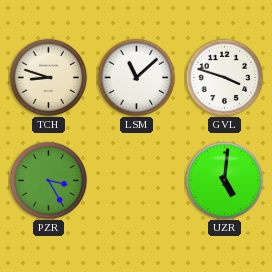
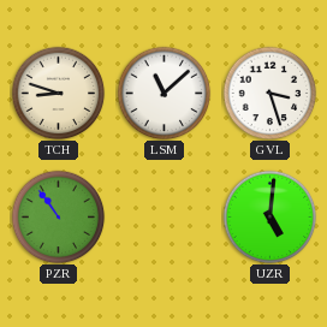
GVL: 3:48 -> 3:27
PZR: 3:25 -> 10:54
